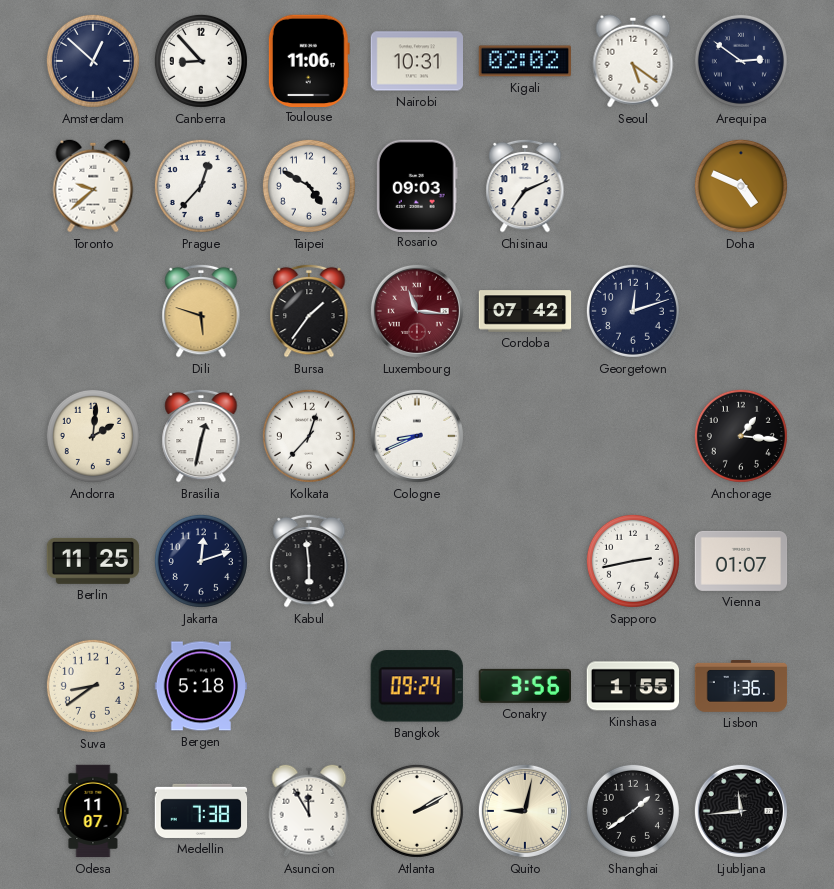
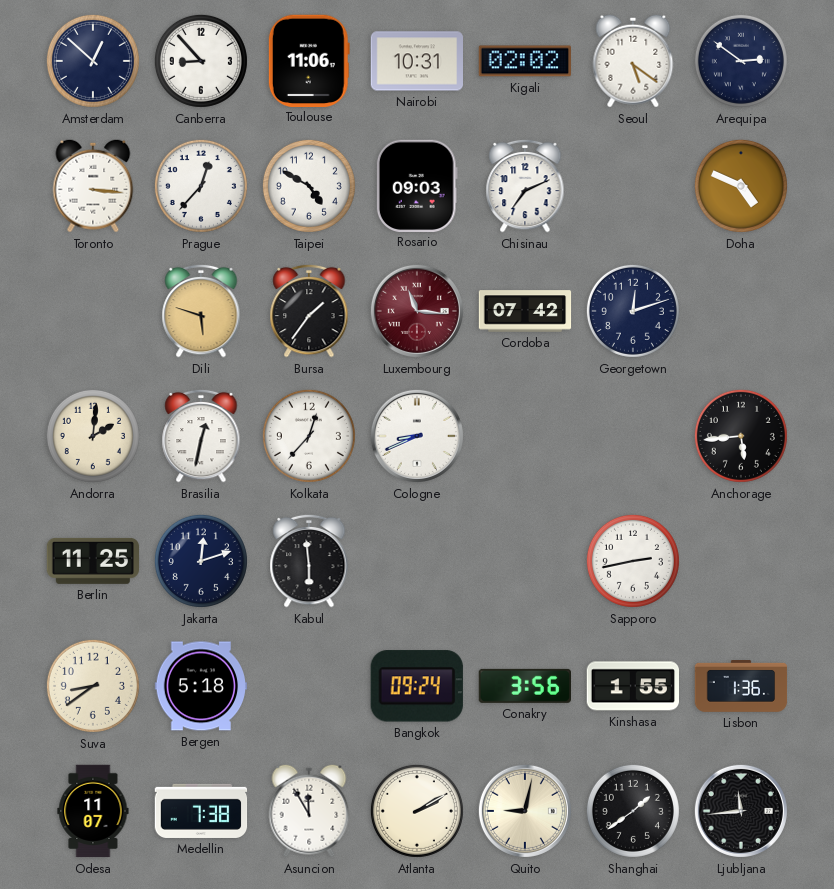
Toronto: 9:38 -> 3:16
Anchorage: 1:16 -> 5:44
Vienna: 01:07 -> none
